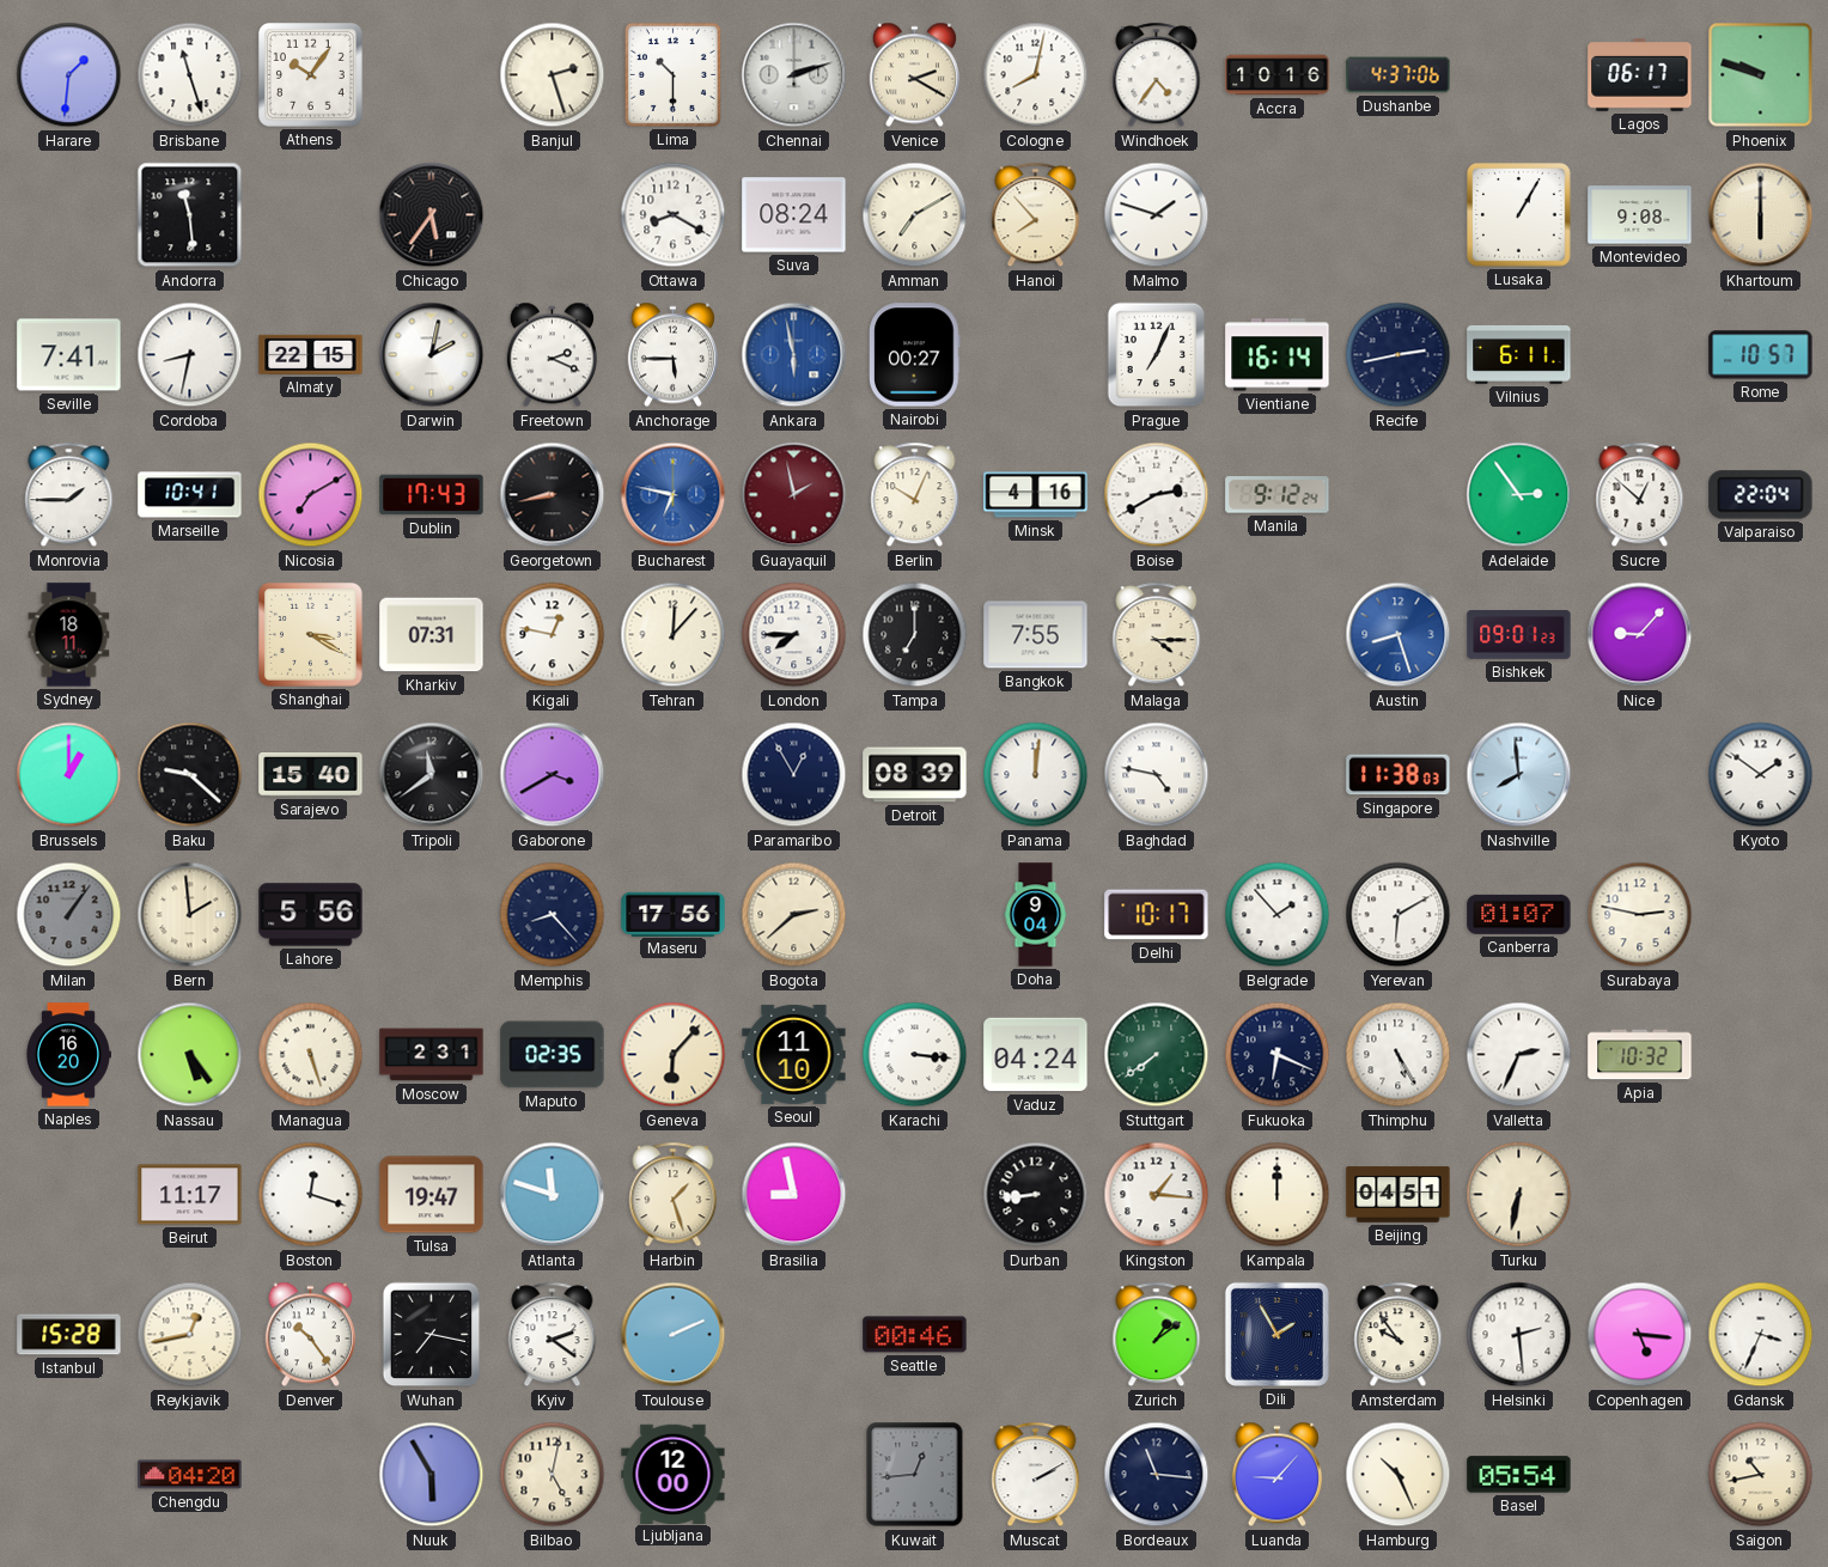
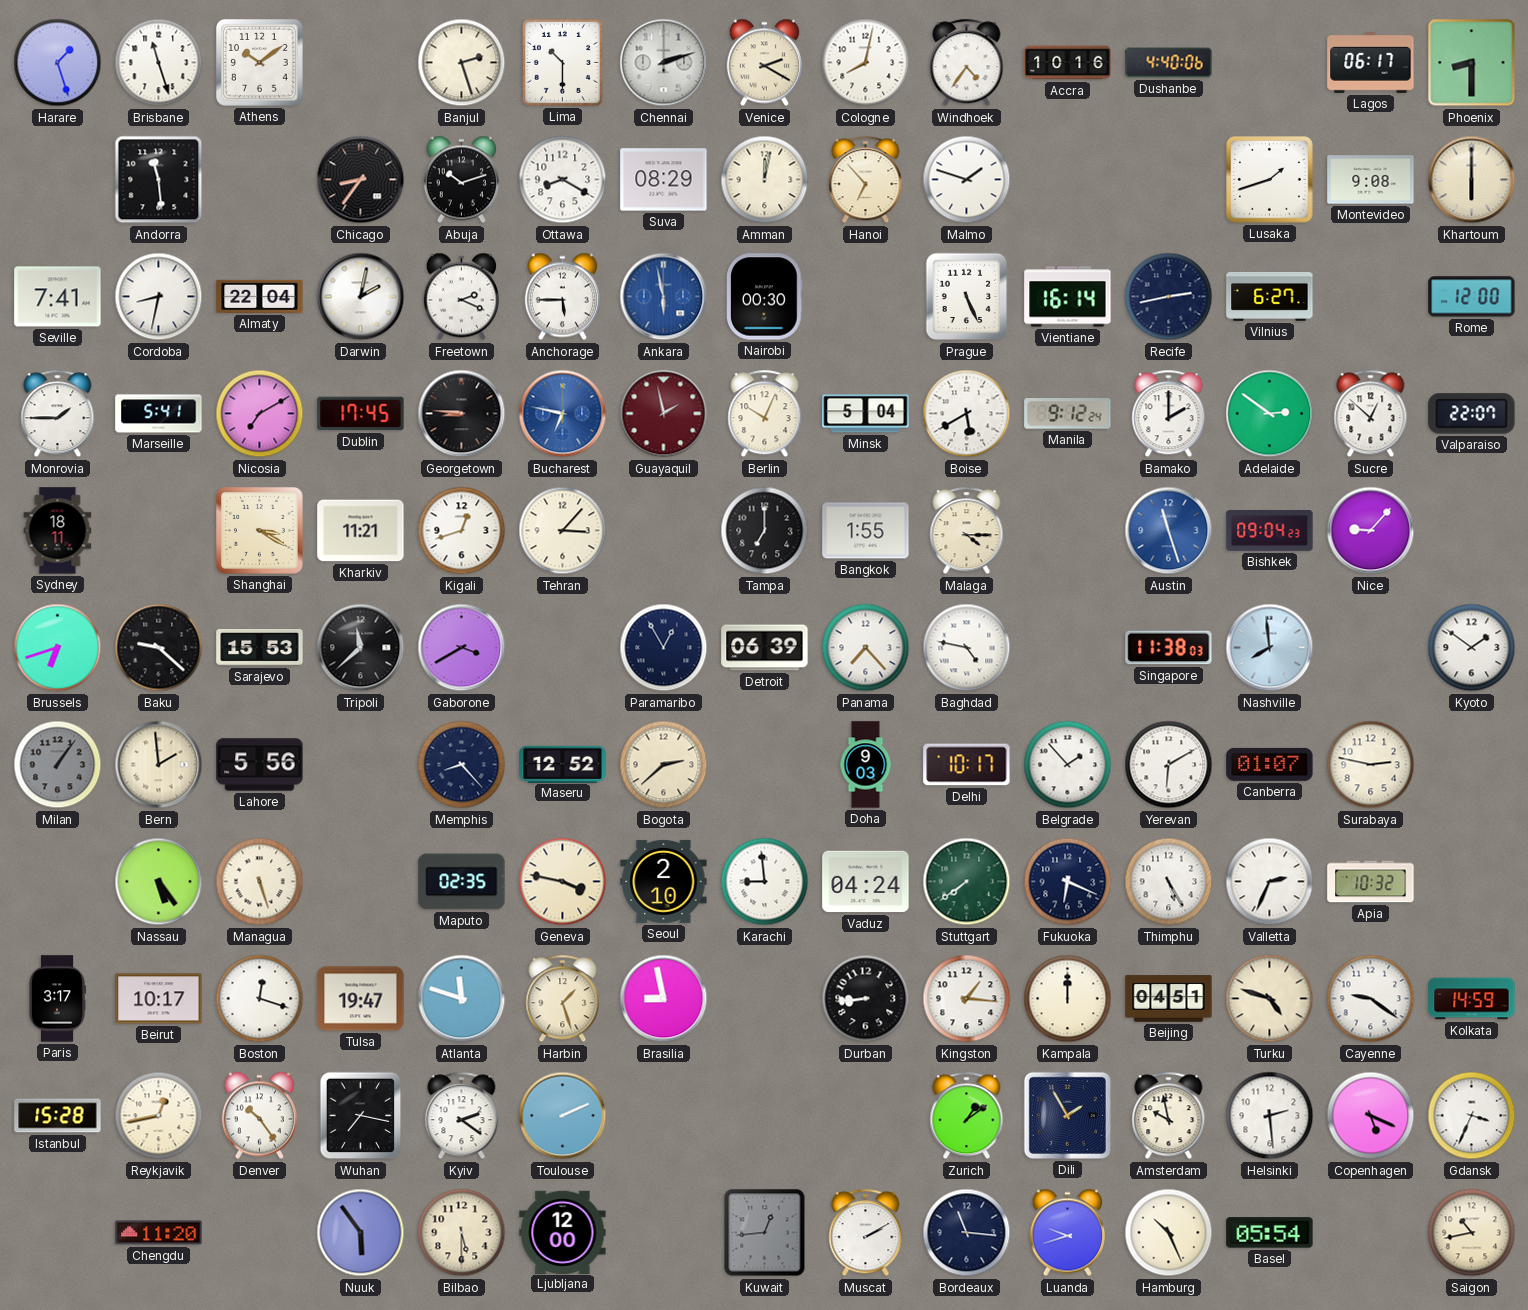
Harare: 1:31 -> 1:27
Athens: 10:06 -> 10:09
Dushanbe: 4:37 -> 4:40
Phoenix: 9:48 -> 8:30
Chicago: 5:36 -> 8:36
Abuja: none -> 10:12
Suva: 08:24 -> 08:29
Amman: 7:10 -> 12:02
Hanoi: 7:53 -> 6:53
Lusaka: 1:05 -> 1:42
Almaty: 22:15 -> 22:04
Nairobi: 00:27 -> 00:30
Prague: 7:04 -> 5:26
Vilnius: 6:11 -> 6:27
Rome: 10:57 -> 12:00
Marseille: 10:41 -> 5:41
Dublin: 17:43 -> 17:45
Georgetown: 8:43 -> 8:46
Minsk: 4:16 -> 5:04
Boise: 2:40 -> 5:40
Bamako: none -> 2:00
Adelaide: 2:54 -> 2:51
Valparaiso: 22:04 -> 22:07
Kharkiv: 07:31 -> 11:21
Kigali: 12:47 -> 12:42
Tehran: 12:07 -> 3:07
London: 7:45 -> none
Bangkok: 7:55 -> 1:55
Austin: 8:27 -> 11:27
Bishkek: 09:01 -> 09:04
Brussels: 1:00 -> 6:42
Sarajevo: 15:40 -> 15:53
Tripoli: 11:39 -> 11:38
Detroit: 08:39 -> 06:39
Panama: 12:01 -> 7:23
Maseru: 17:56 -> 12:52
Doha: 9:04 -> 9:03
Naples: 16:20 -> none
Moscow: 2:31 -> none
Geneva: 6:07 -> 3:47
Seoul: 11:10 -> 2:10
Karachi: 3:16 -> 8:59
Paris: none -> 3:17
Beirut: 11:17 -> 10:17
Turku: 6:32 -> 4:48
Cayenne: none -> 9:21
Kolkata: none -> 14:59
Seattle: 00:46 -> none
Amsterdam: 9:54 -> 9:58
Copenhagen: 5:16 -> 5:19
Chengdu: 04:20 -> 11:20
Nuuk: 5:55 -> 5:54
Bilbao: 5:02 -> 5:30
Luanda: 9:07 -> 9:42
